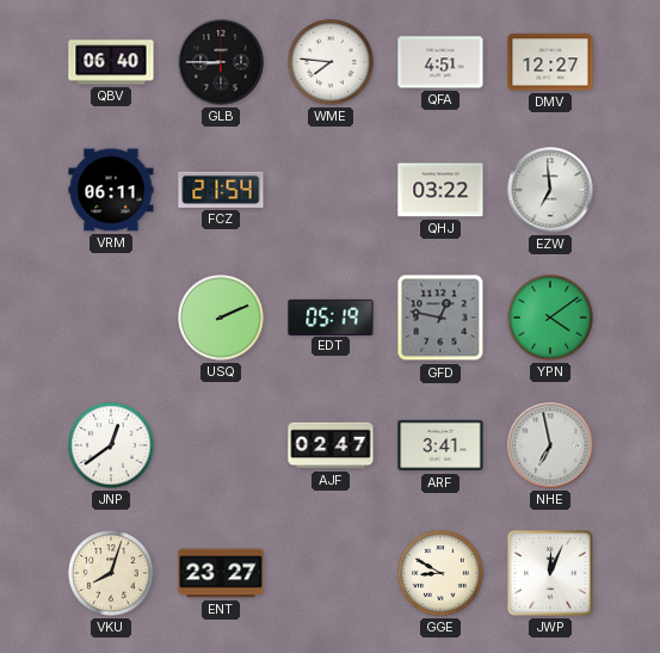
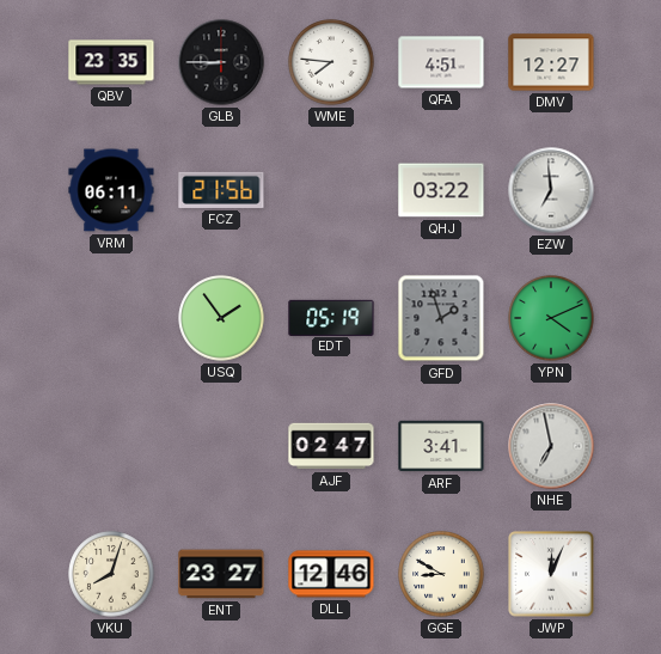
QBV: 06:40 -> 23:35
FCZ: 21:54 -> 21:56
USQ: 2:11 -> 1:54
GFD: 12:47 -> 1:57
YPN: 4:09 -> 4:11
JNP: 12:39 -> none
DLL: none -> 12:46
